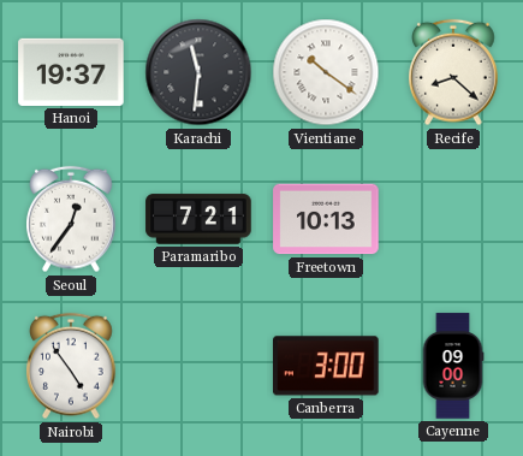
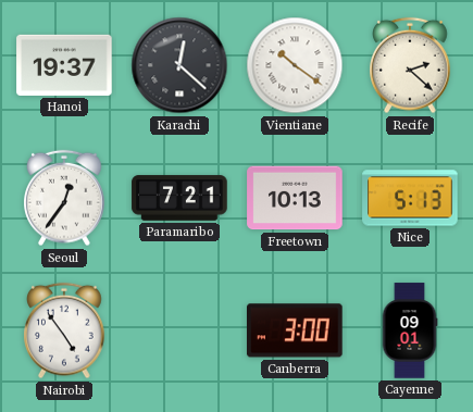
Karachi: 11:31 -> 12:22
Recife: 8:22 -> 2:22
Nice: none -> 5:13
Cayenne: 09:00 -> 09:01
